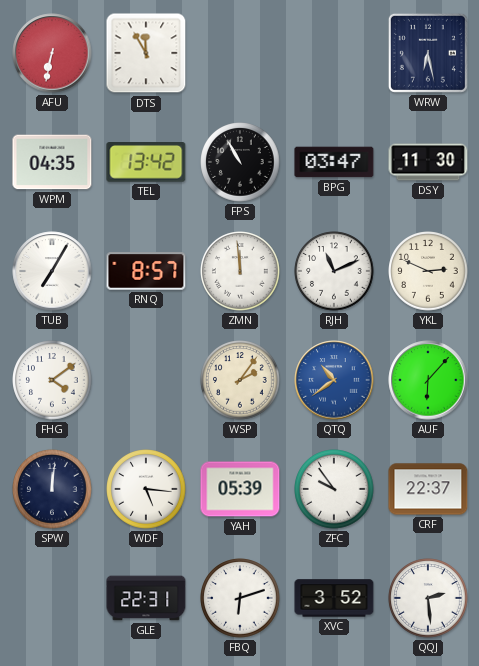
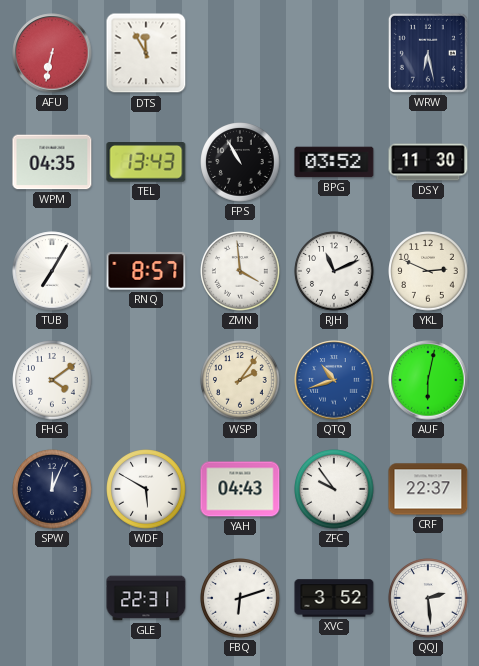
TEL: 13:42 -> 13:43
BPG: 03:47 -> 03:52
ZMN: 11:59 -> 3:59
QTQ: 10:39 -> 10:42
AUF: 6:07 -> 6:02
SPW: 12:01 -> 12:04
WDF: 5:16 -> 5:50
YAH: 05:39 -> 04:43
